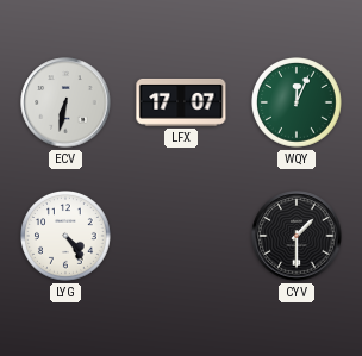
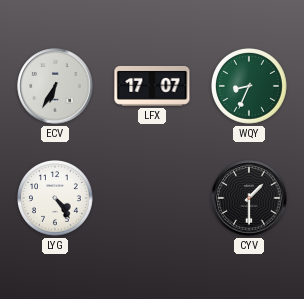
ECV: 6:32 -> 6:35
WQY: 12:04 -> 8:34
